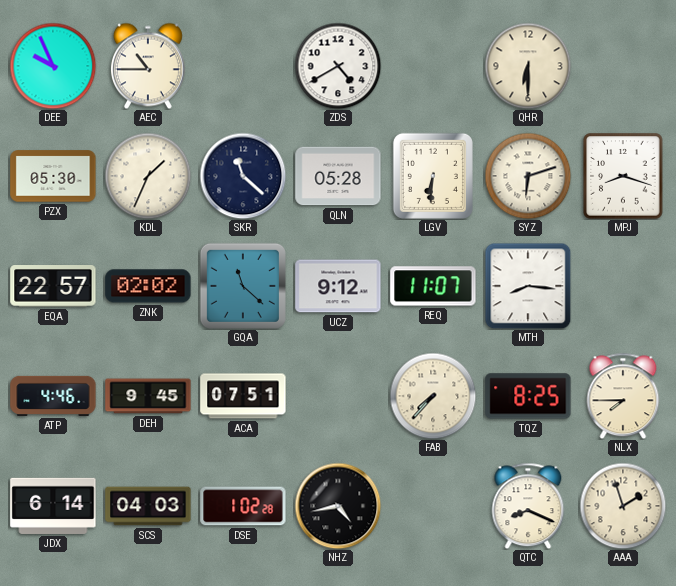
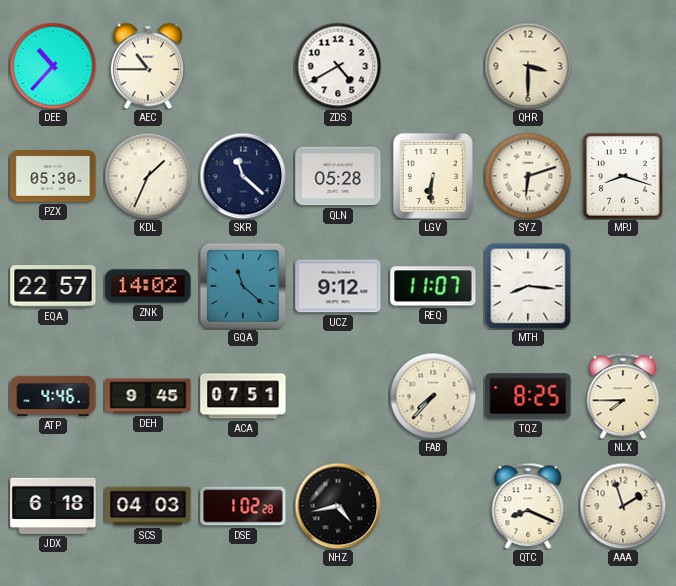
DEE: 9:56 -> 10:37
QHR: 6:30 -> 3:30
ZNK: 02:02 -> 14:02
JDX: 6:14 -> 6:18
